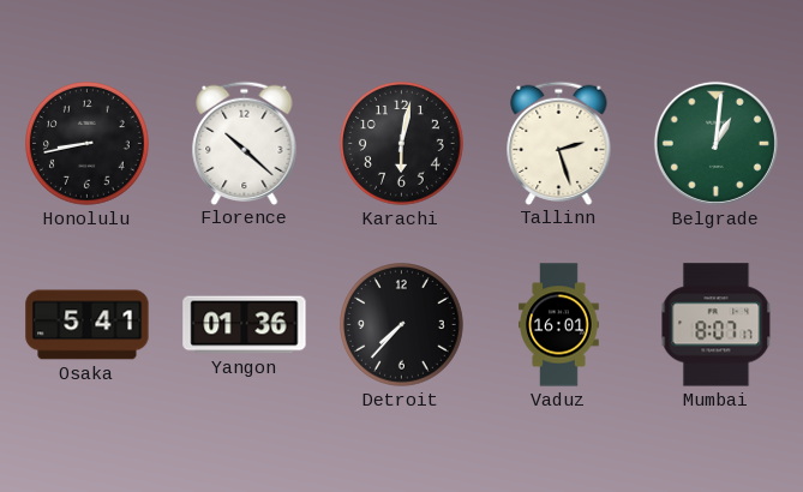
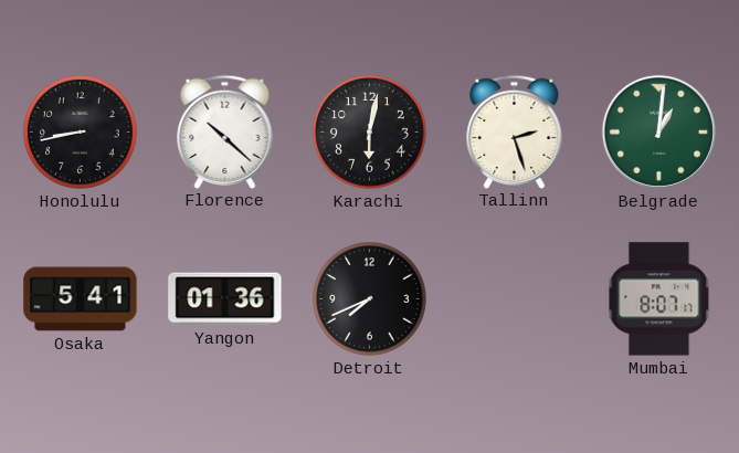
Detroit: 7:37 -> 7:41
Vaduz: 16:01 -> none
